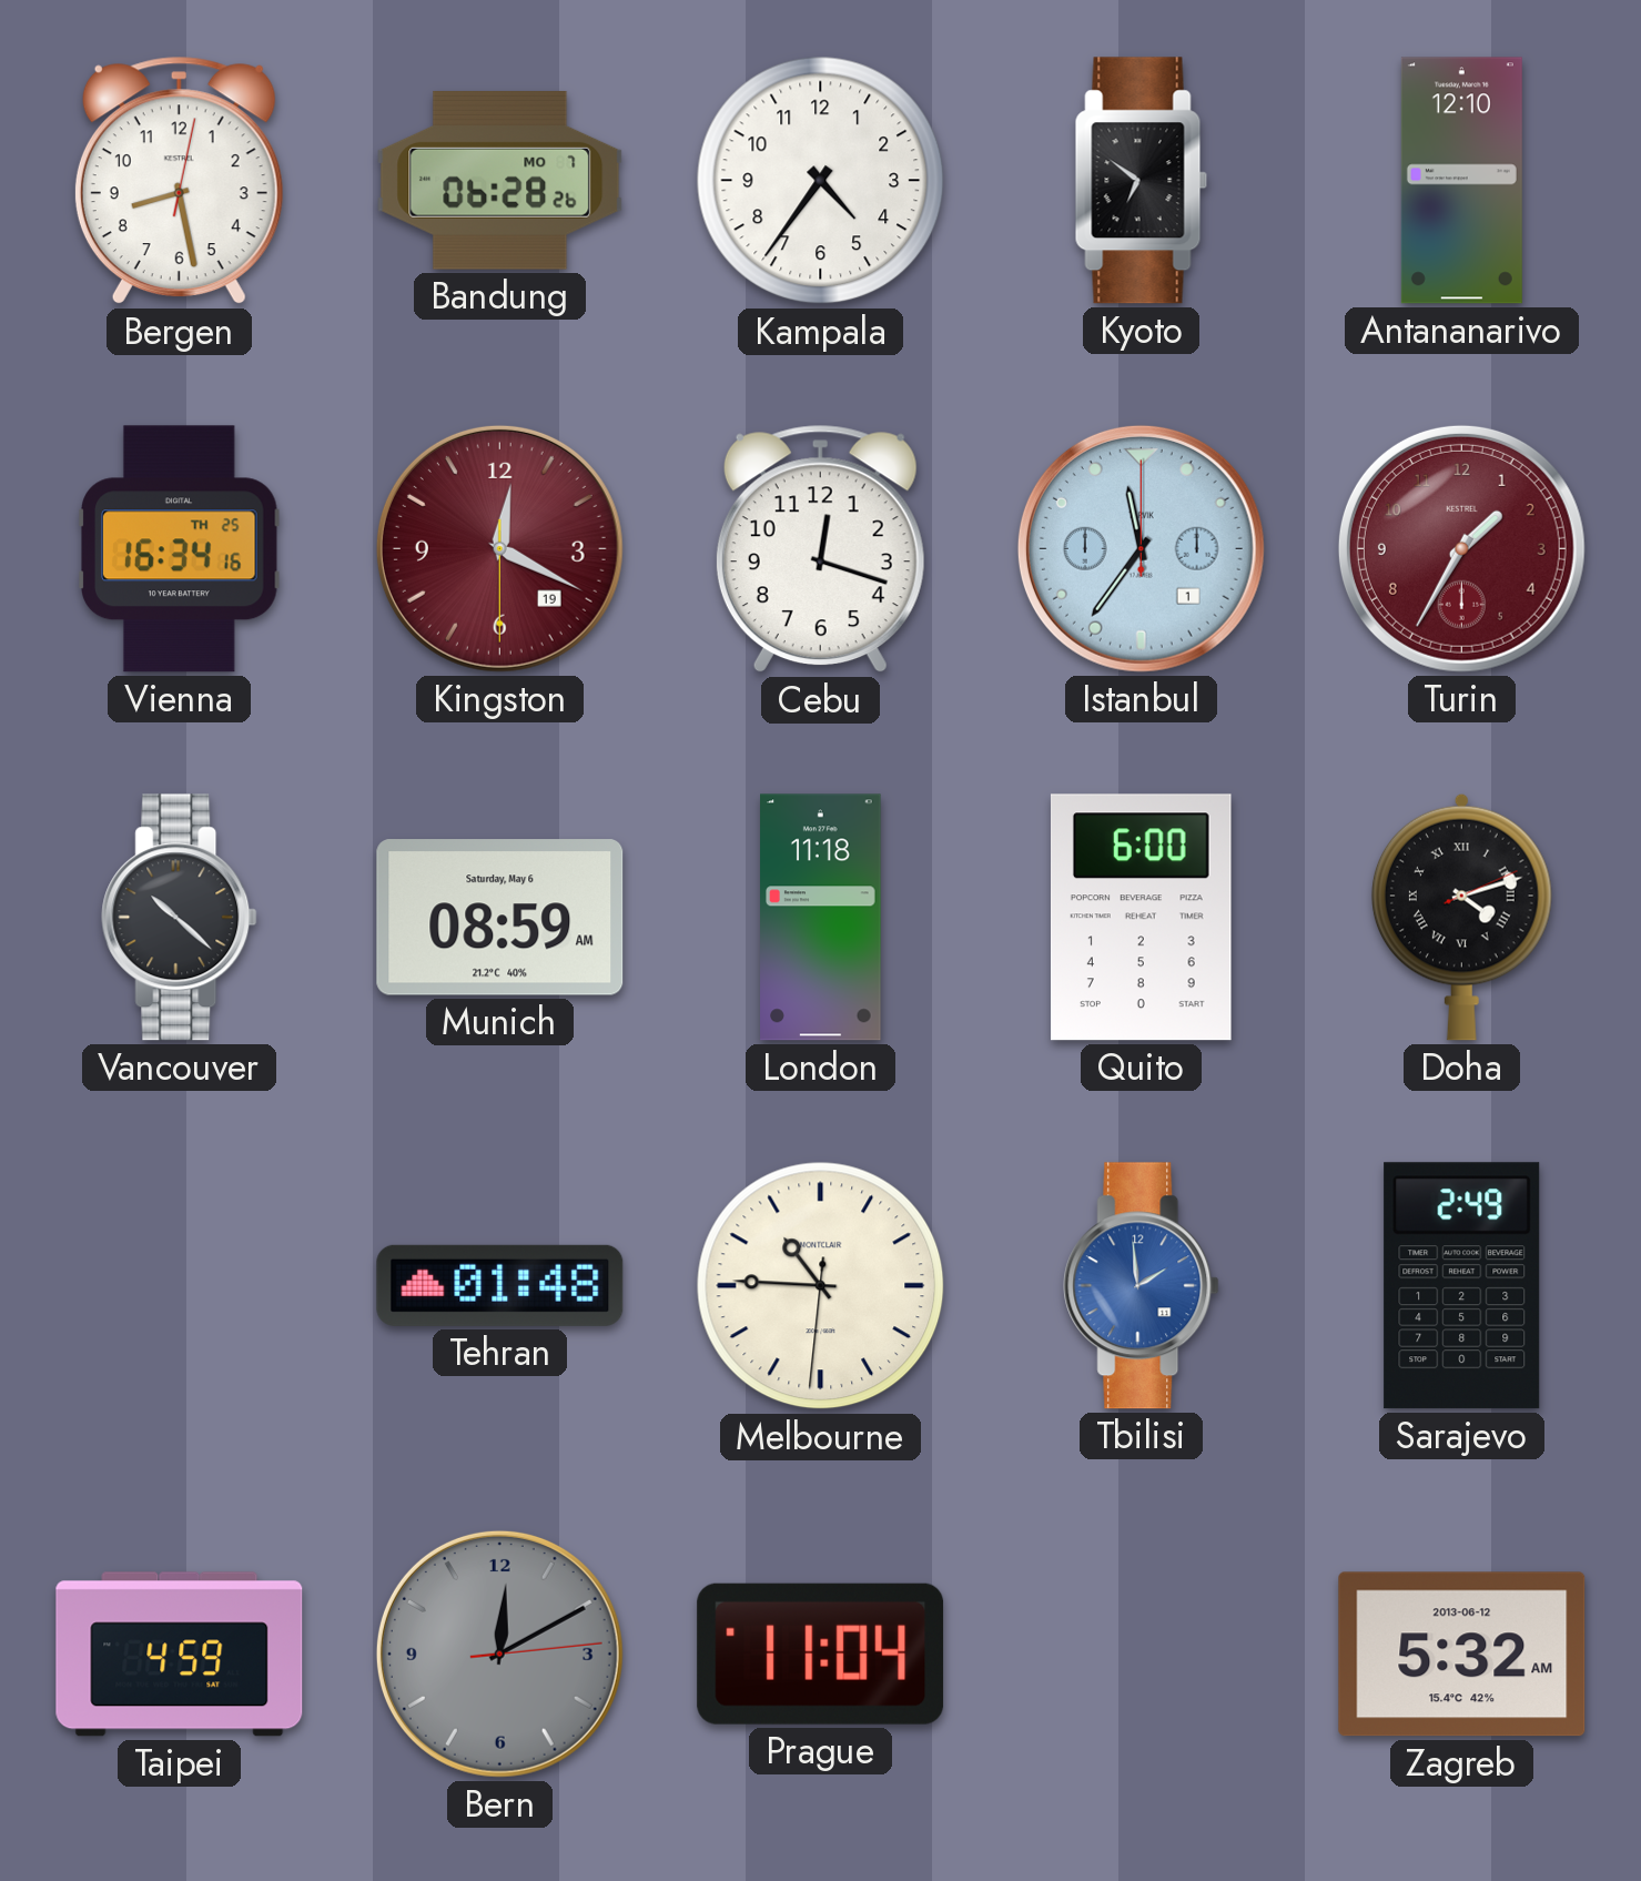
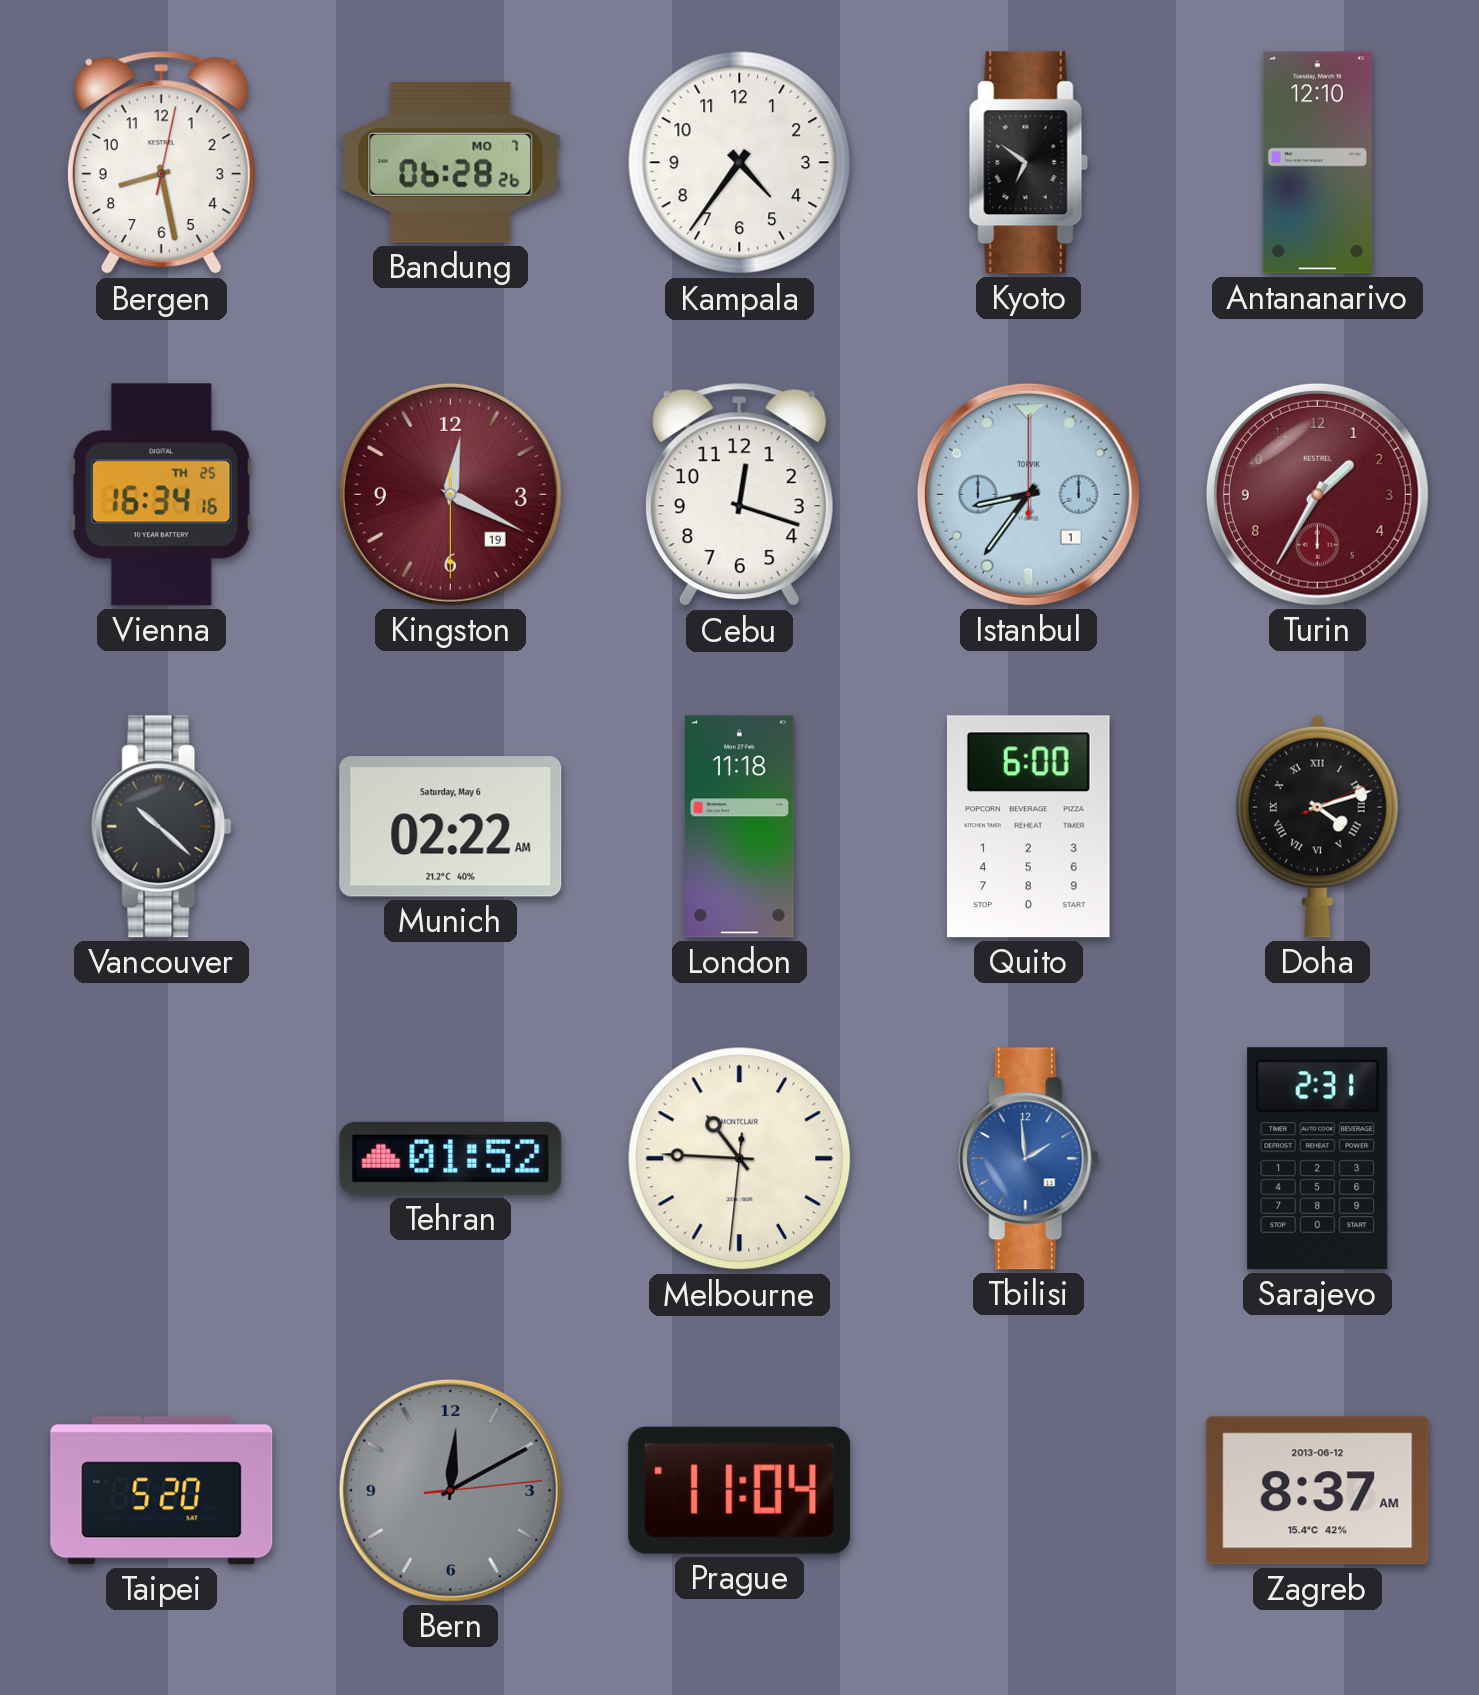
Istanbul: 11:36 -> 8:36
Munich: 08:59 -> 02:22
Tehran: 01:48 -> 01:52
Sarajevo: 2:49 -> 2:31
Taipei: 4:59 -> 5:20
Zagreb: 5:32 -> 8:37
